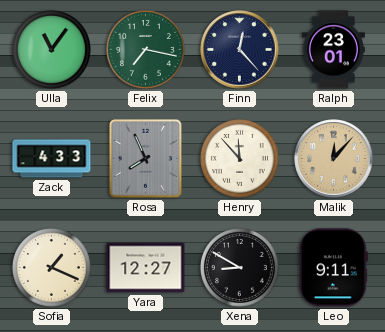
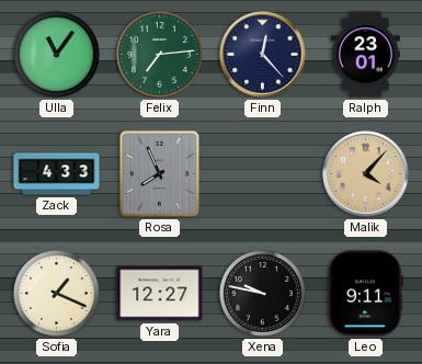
Felix: 7:17 -> 7:14
Henry: 11:53 -> none
Malik: 12:07 -> 4:07
Xena: 8:50 -> 9:47
